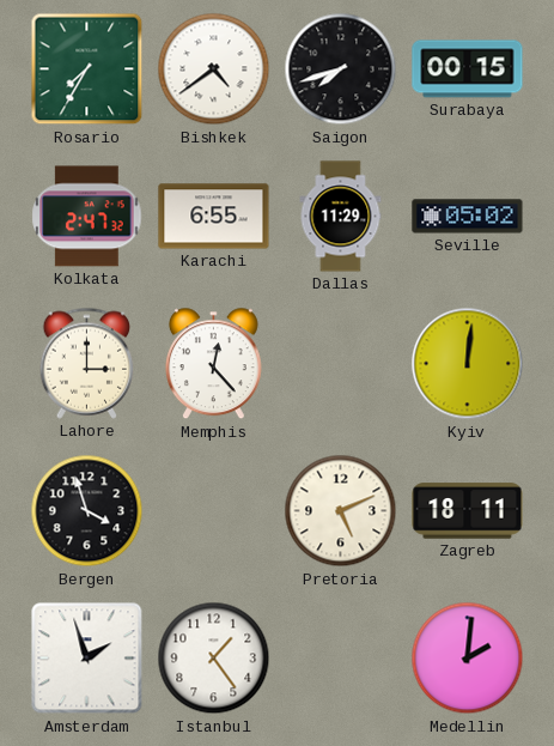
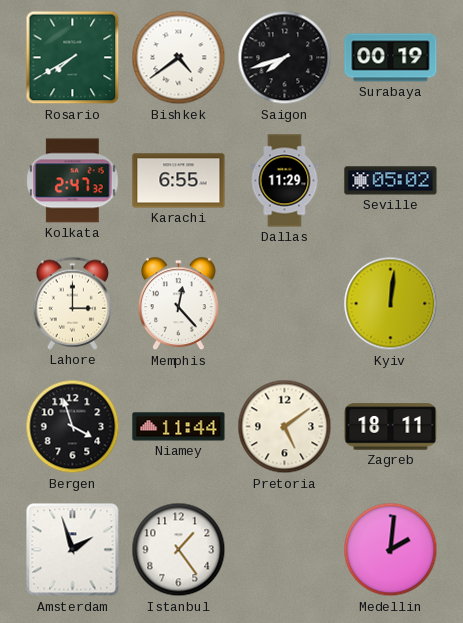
Rosario: 7:35 -> 7:40
Surabaya: 00:15 -> 00:19
Niamey: none -> 11:44
Pretoria: 5:11 -> 5:09
